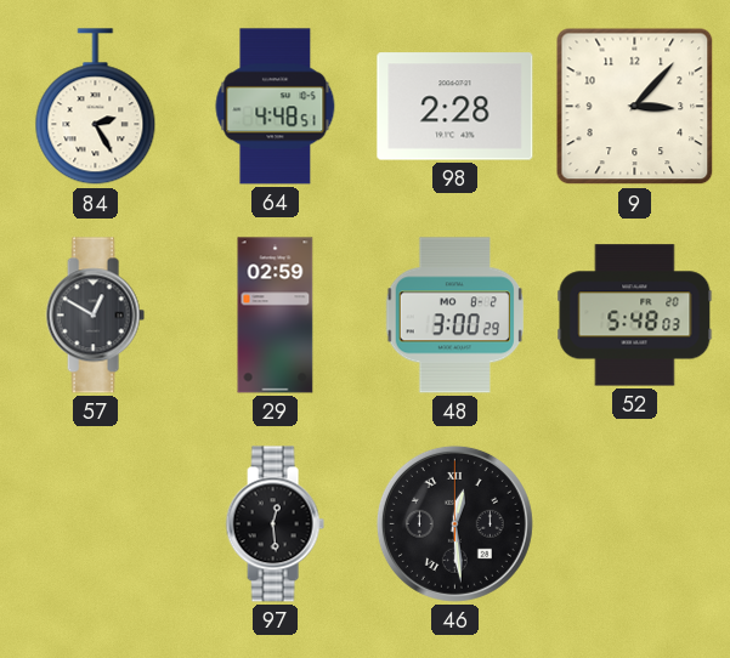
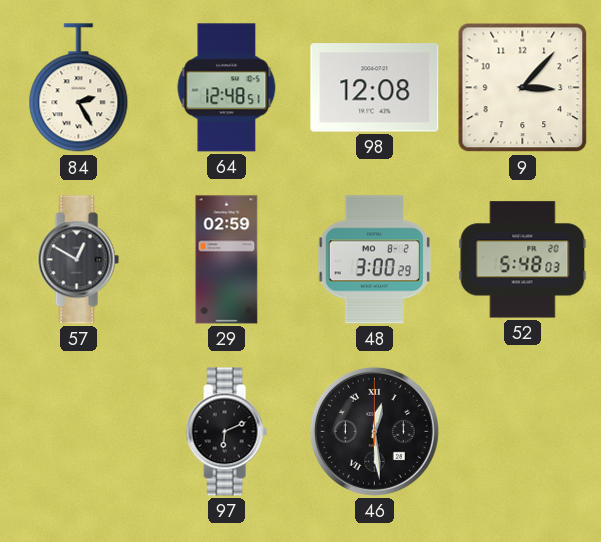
64: 4:48 -> 12:48
98: 2:28 -> 12:08
97: 12:29 -> 6:11
